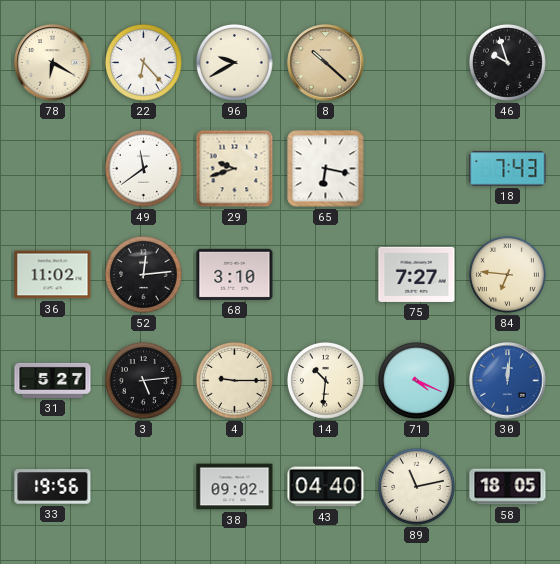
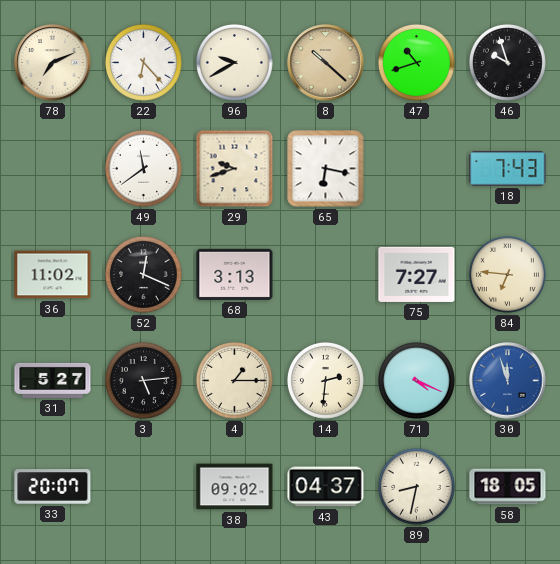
78: 6:20 -> 7:11
47: none -> 10:42
52: 12:14 -> 12:19
68: 3:10 -> 3:13
4: 9:15 -> 1:15
14: 10:31 -> 2:31
30: 12:01 -> 11:57
33: 19:56 -> 20:07
43: 04:40 -> 04:37
89: 11:13 -> 8:32
